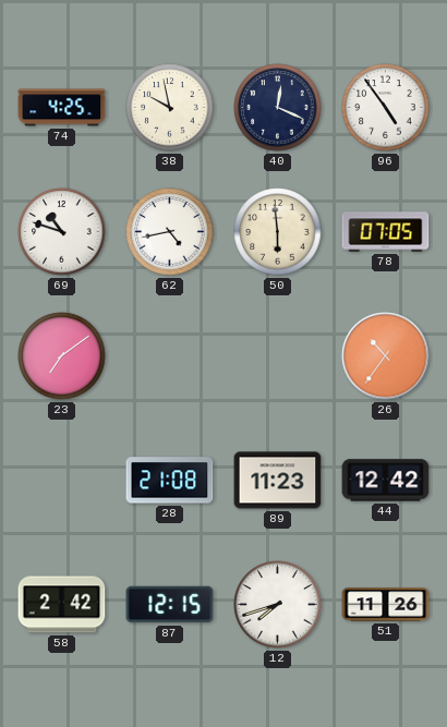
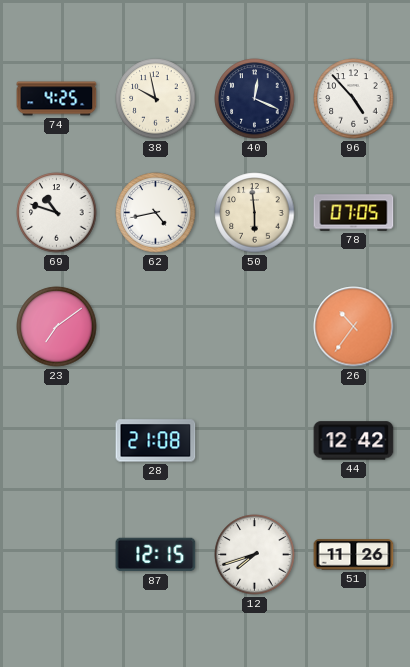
96: 4:54 -> 4:53
89: 11:23 -> none
58: 2:42 -> none
